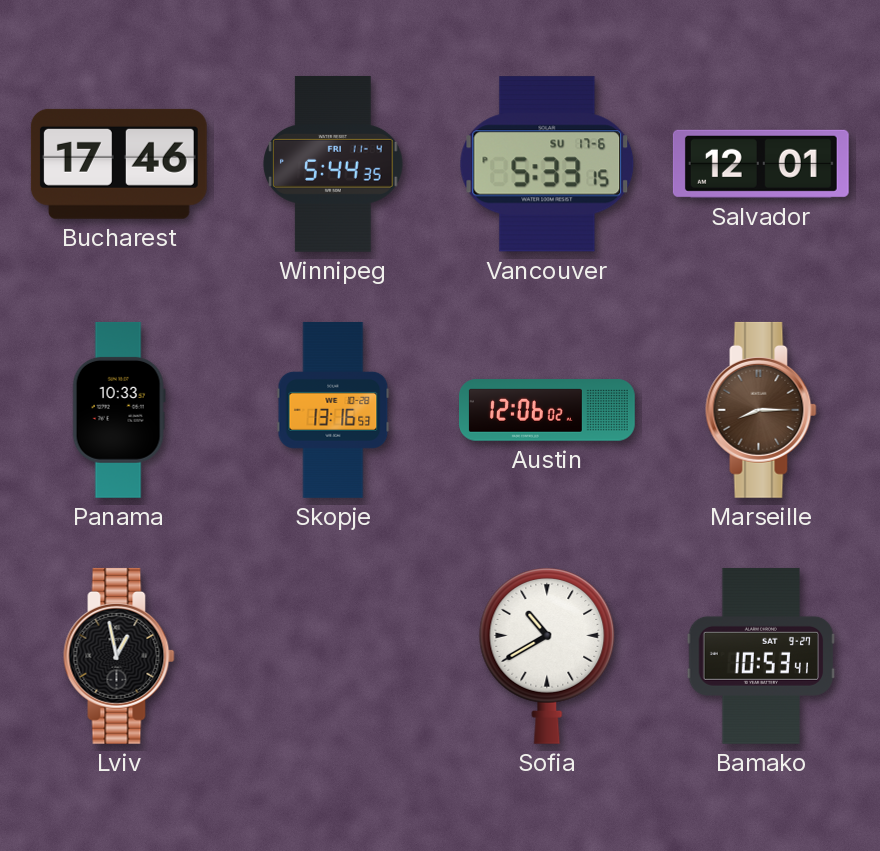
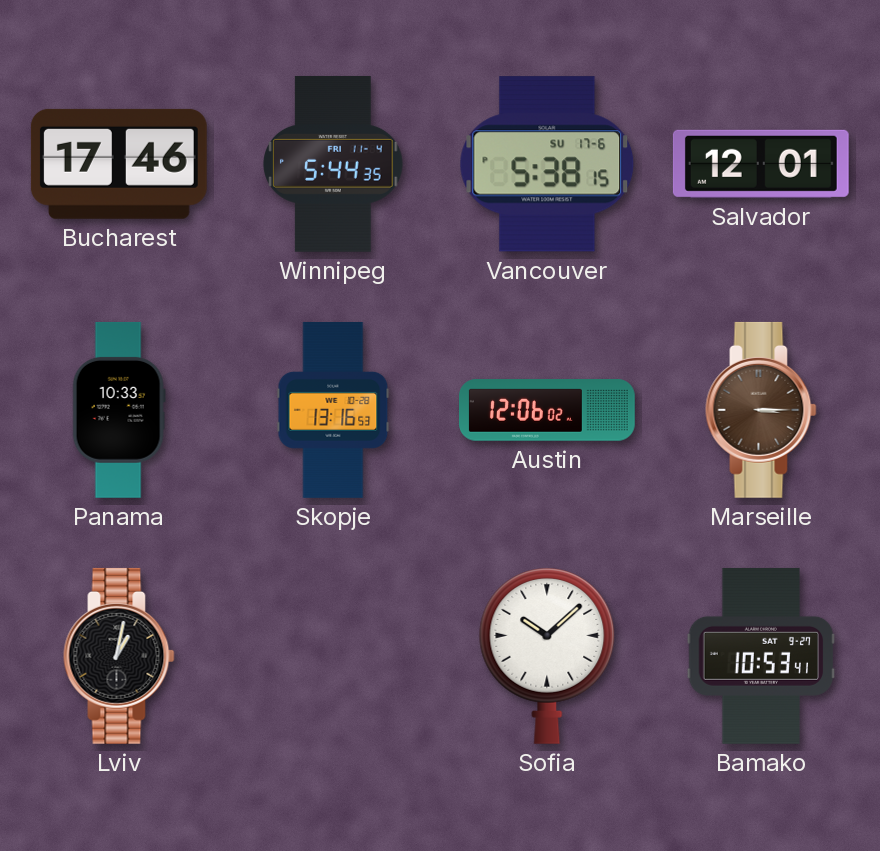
Vancouver: 5:33 -> 5:38
Marseille: 8:15 -> 3:15
Lviv: 12:58 -> 1:02
Sofia: 10:40 -> 10:08
